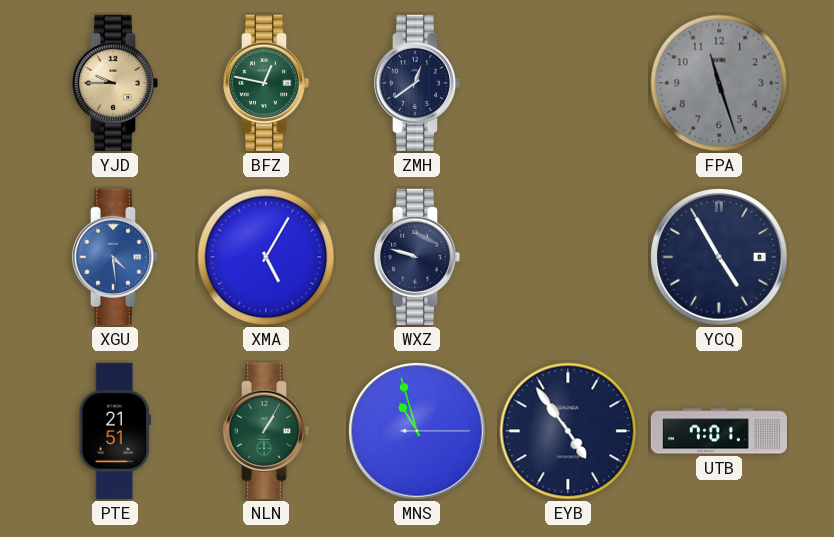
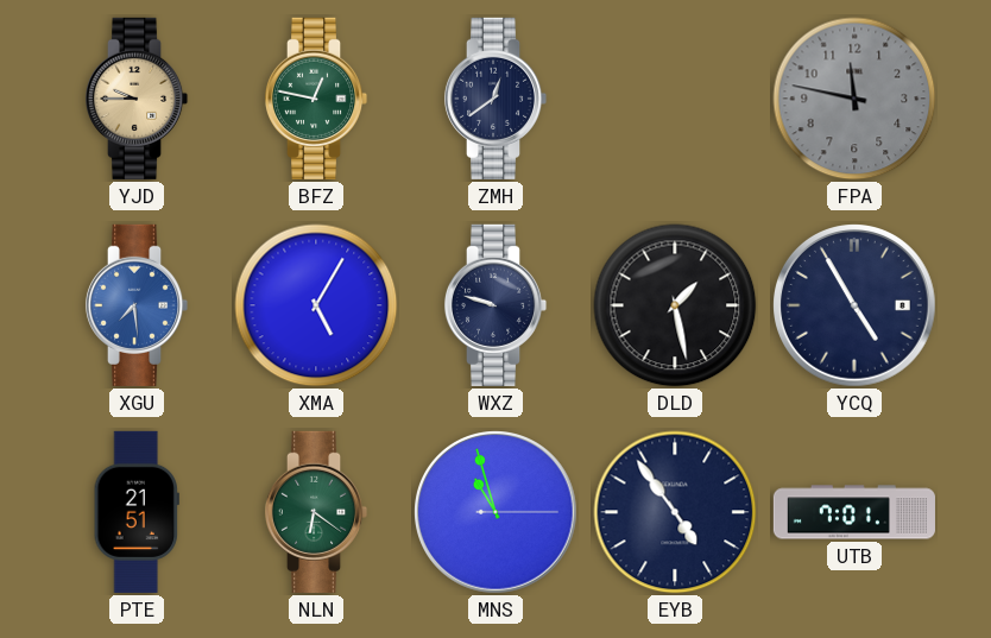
FPA: 11:27 -> 11:47
XGU: 4:29 -> 7:29
DLD: none -> 1:28
NLN: 1:05 -> 6:21
